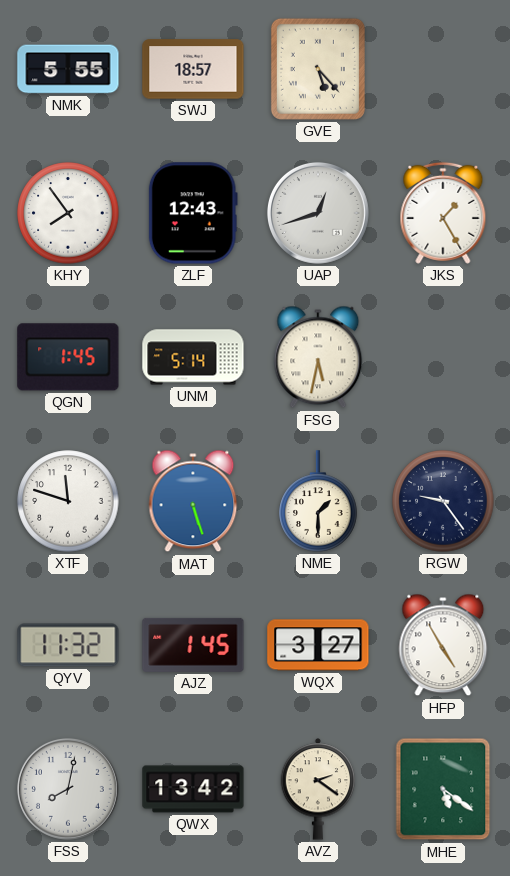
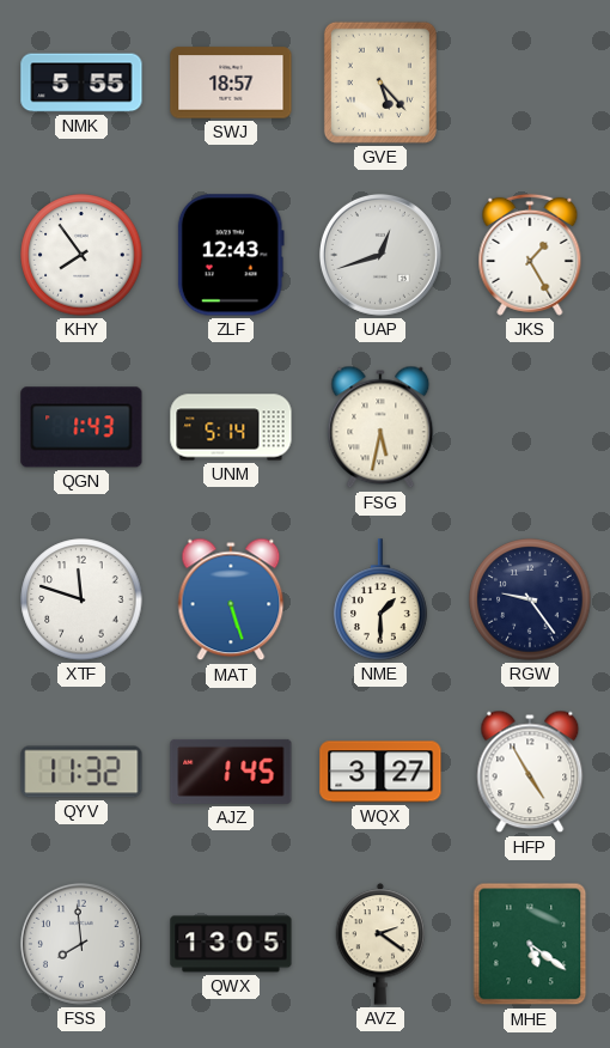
QGN: 1:45 -> 1:43
FSS: 8:02 -> 7:59
QWX: 13:42 -> 13:05
